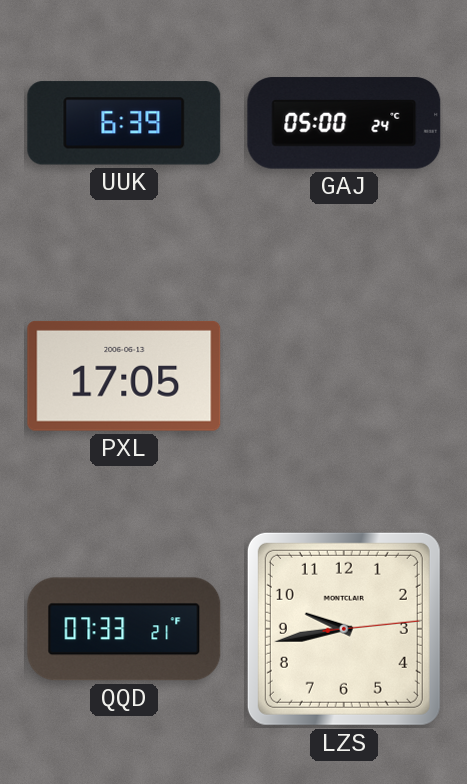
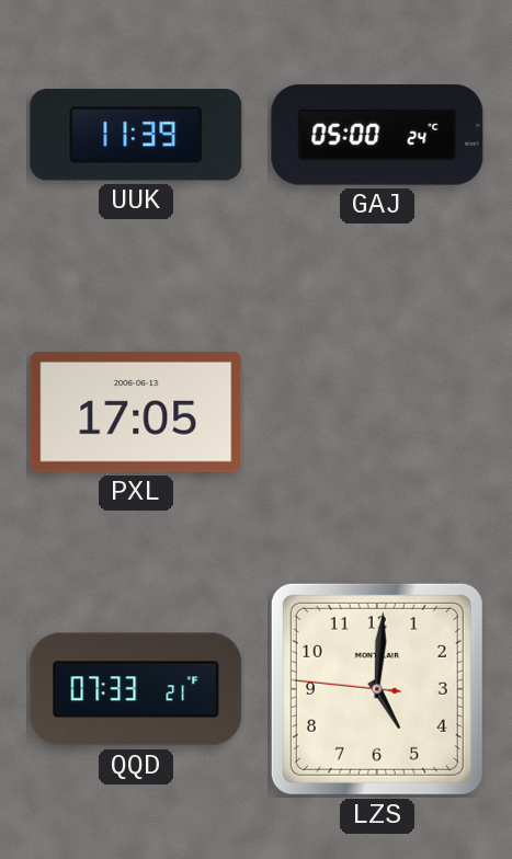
UUK: 6:39 -> 11:39
LZS: 9:43 -> 5:00
